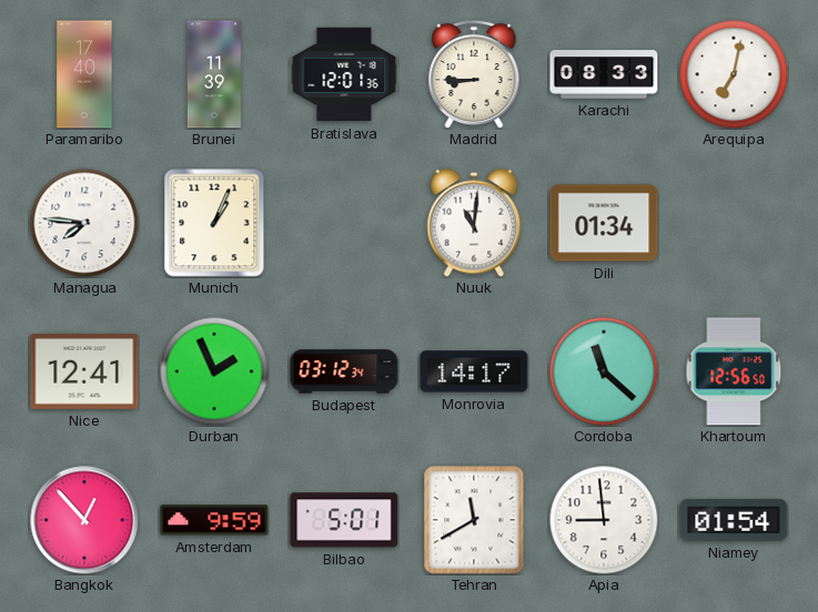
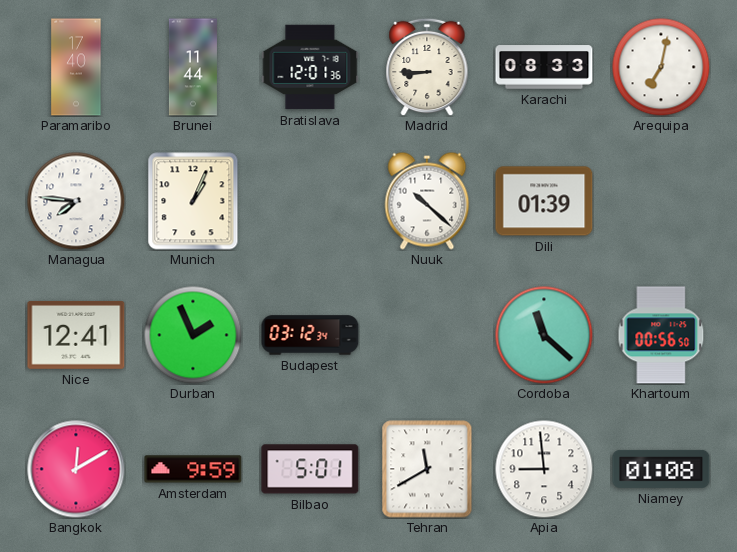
Brunei: 11:39 -> 11:44
Nuuk: 11:01 -> 10:22
Dili: 01:34 -> 01:39
Monrovia: 14:17 -> none
Khartoum: 12:56 -> 00:56
Bangkok: 12:53 -> 12:10
Niamey: 01:54 -> 01:08
